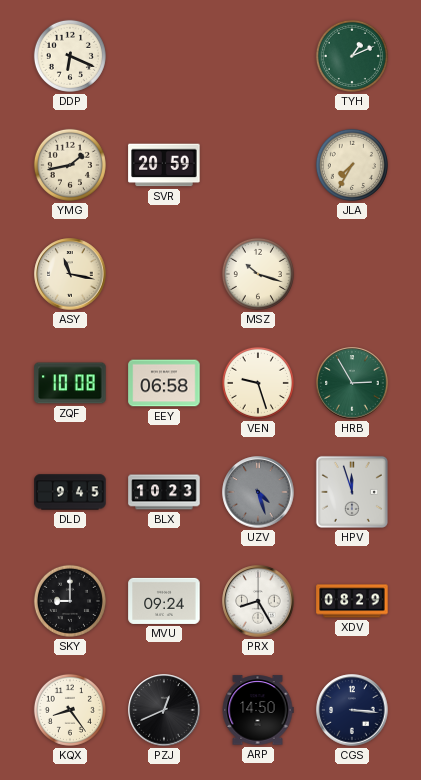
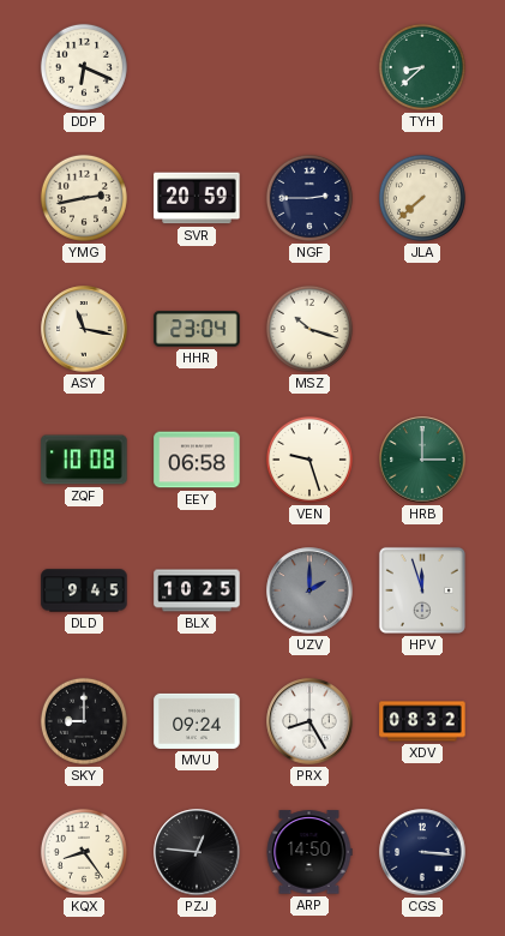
TYH: 1:11 -> 8:38
YMG: 1:43 -> 2:43
NGF: none -> 2:45
JLA: 7:35 -> 7:38
HHR: none -> 23:04
HRB: 2:55 -> 3:00
BLX: 10:23 -> 10:25
UZV: 4:27 -> 2:00
XDV: 08:29 -> 08:32
PZJ: 12:41 -> 12:46
